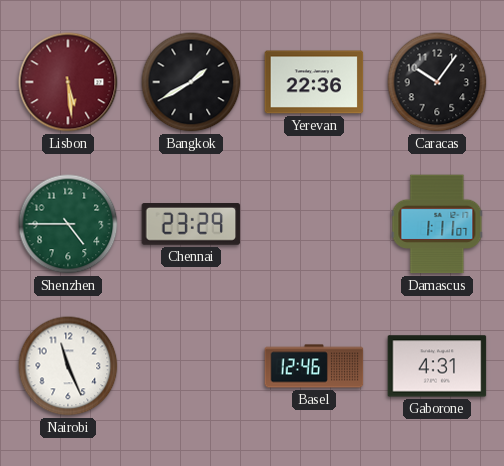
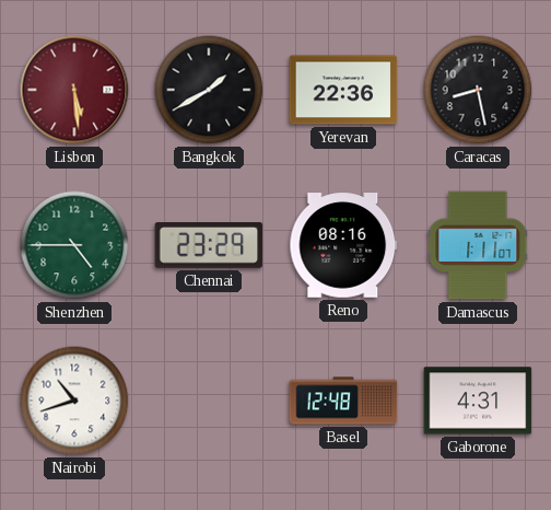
Caracas: 10:06 -> 8:28
Reno: none -> 08:16
Nairobi: 11:26 -> 10:42
Basel: 12:46 -> 12:48
